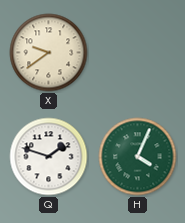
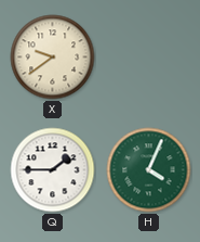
Q: 1:48 -> 1:45
